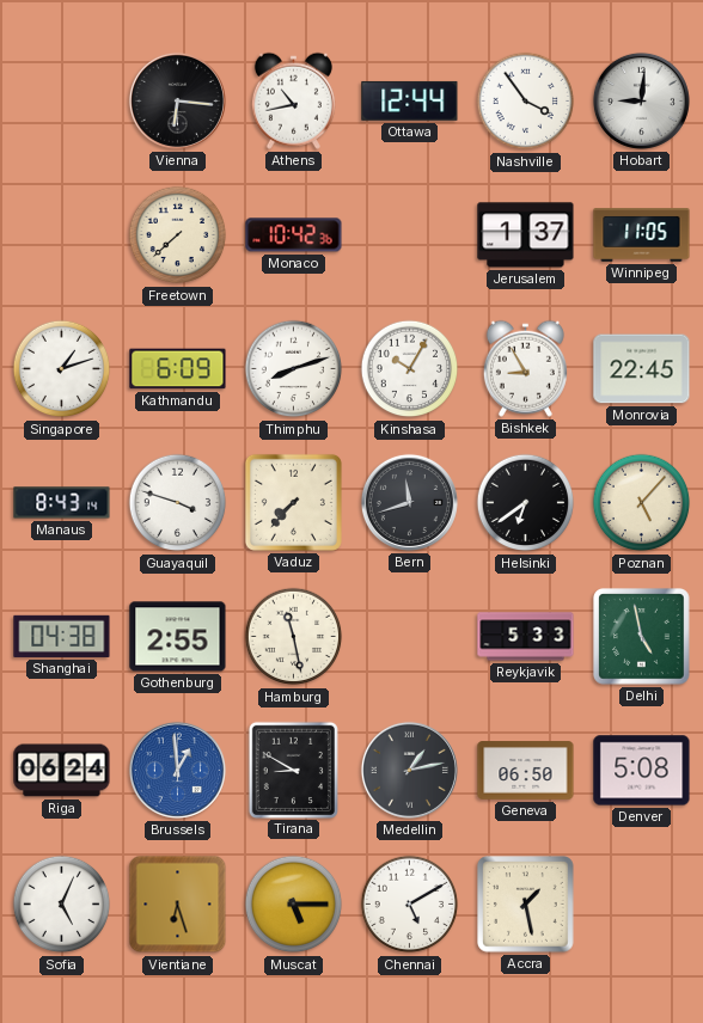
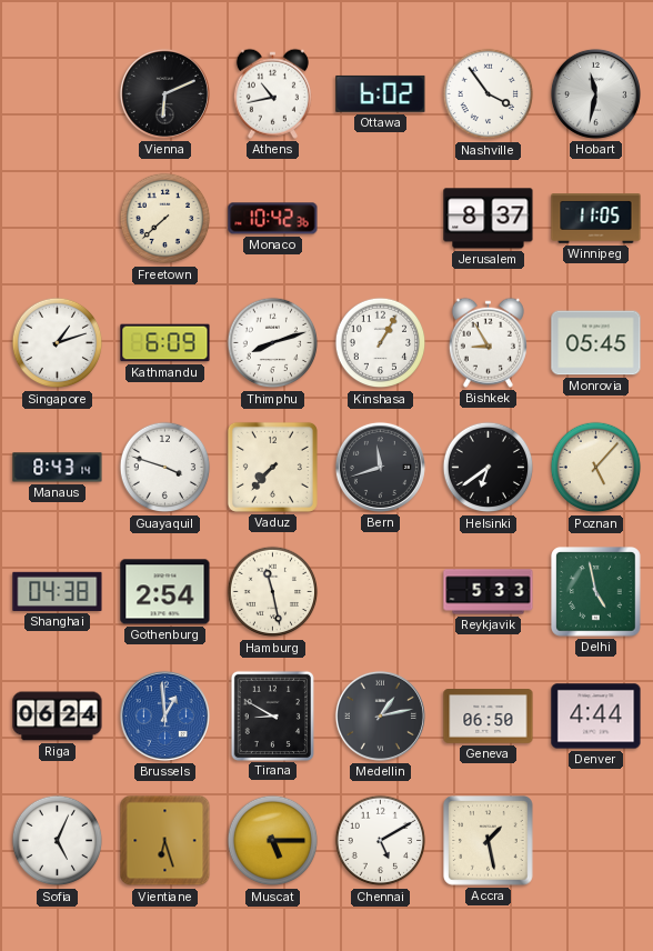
Vienna: 6:16 -> 6:11
Ottawa: 12:44 -> 6:02
Hobart: 9:01 -> 11:32
Jerusalem: 1:37 -> 8:37
Kinshasa: 10:05 -> 1:05
Monrovia: 22:45 -> 05:45
Gothenburg: 2:55 -> 2:54
Denver: 5:08 -> 4:44
